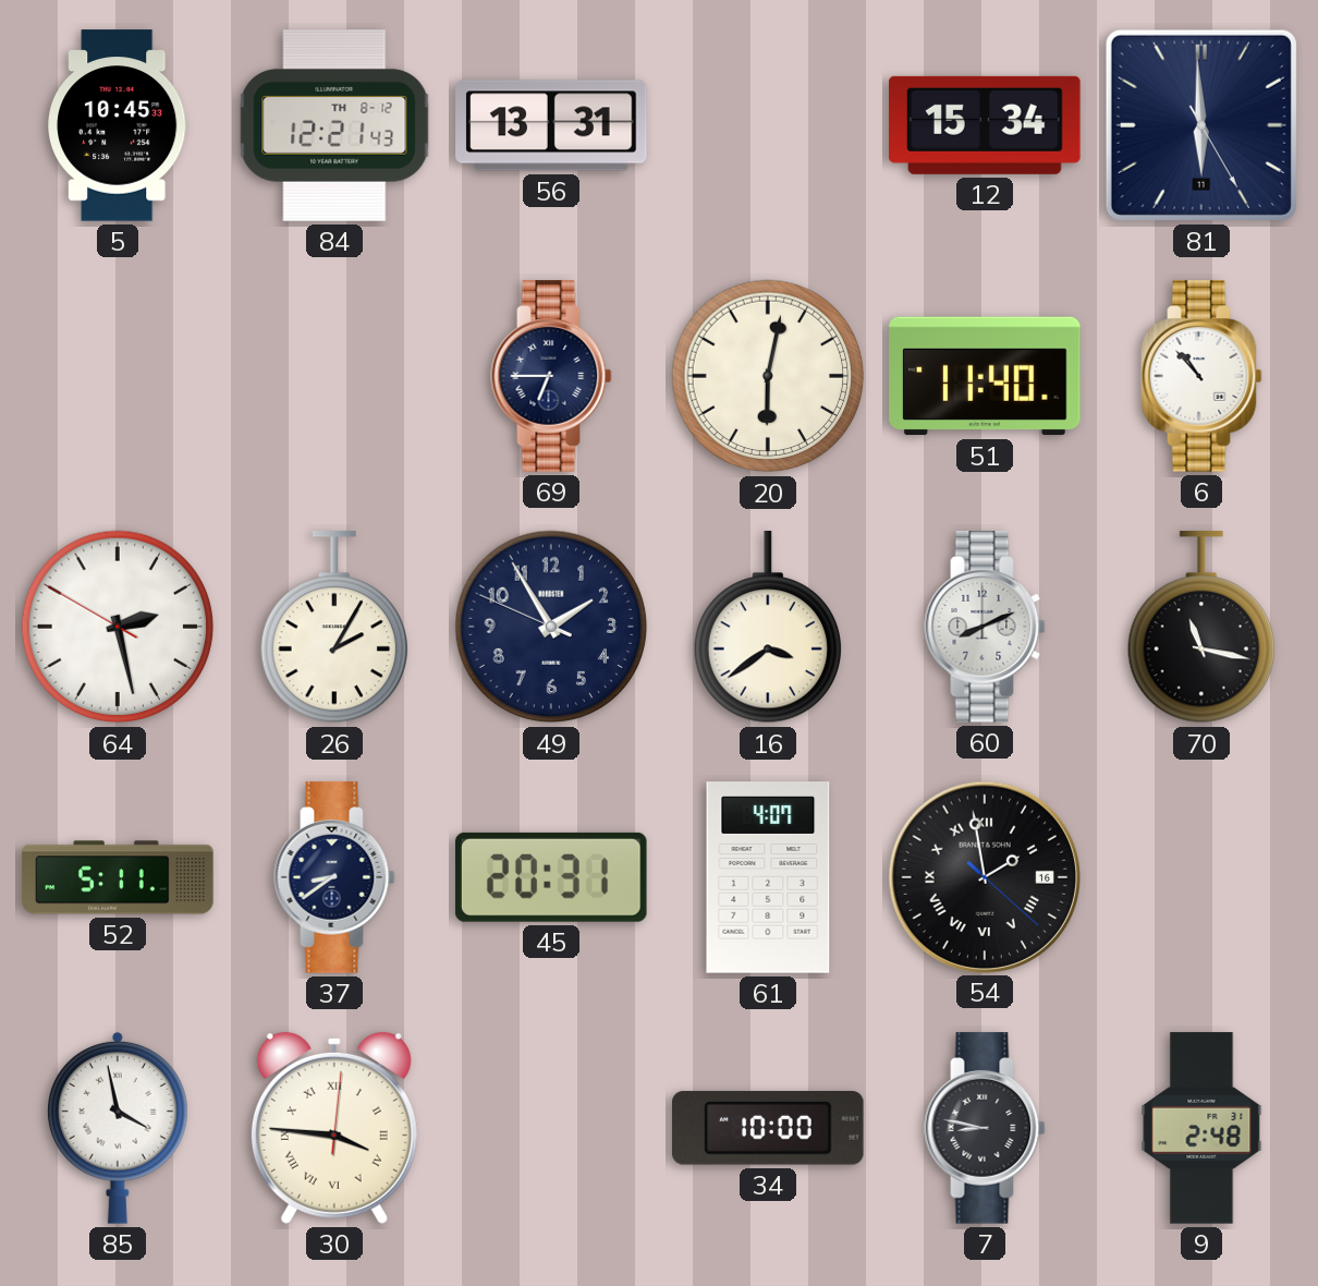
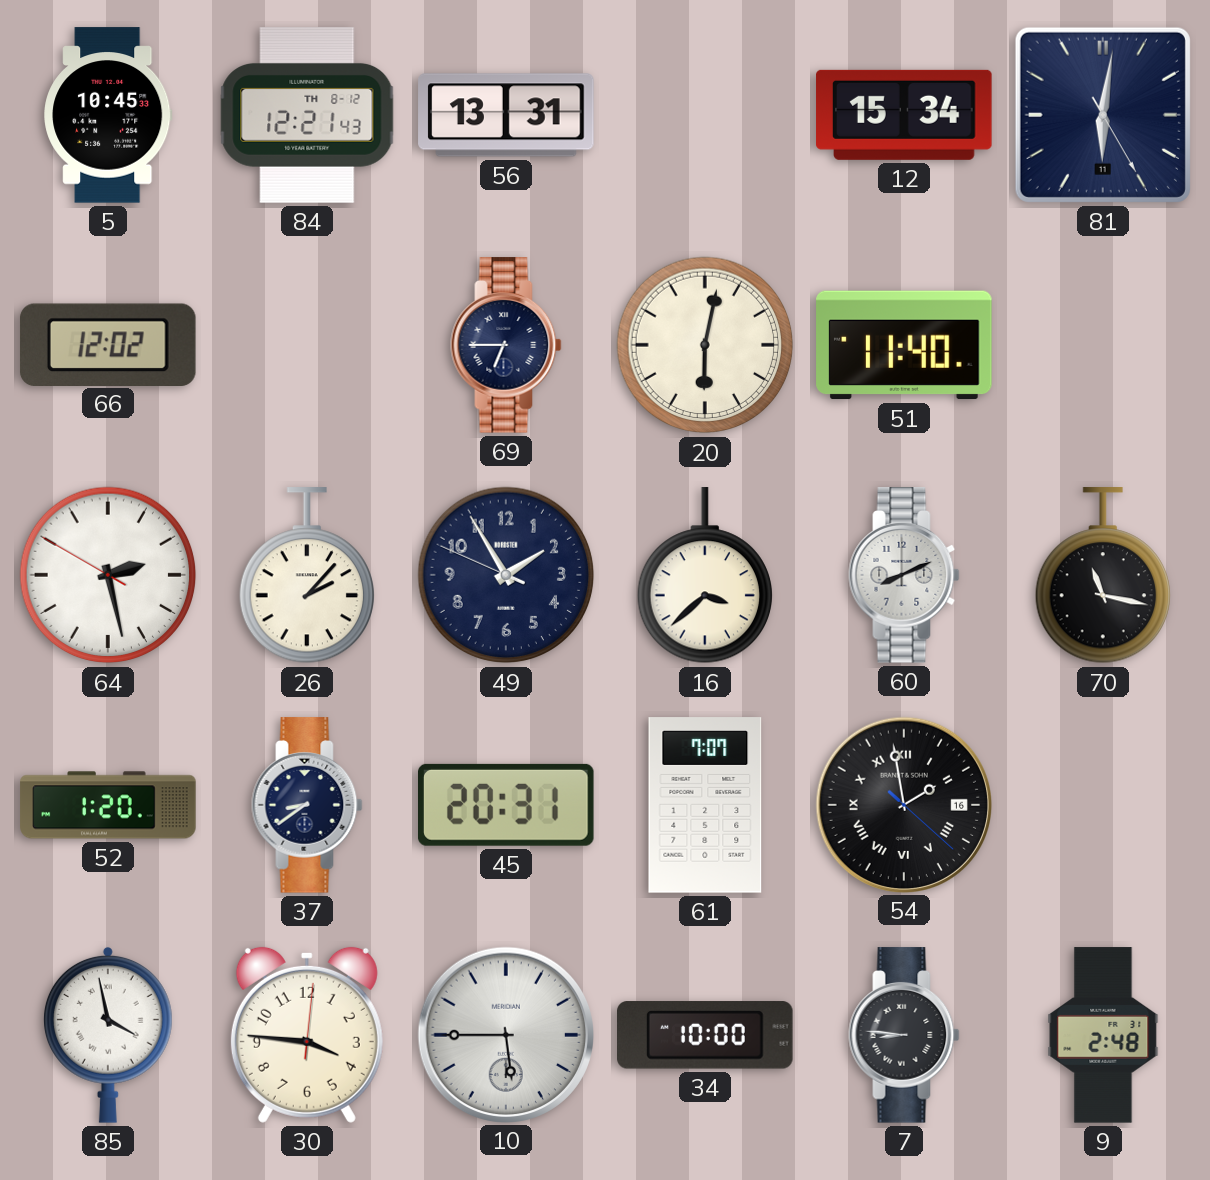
81: 5:59 -> 6:01
66: none -> 12:02
6: 10:53 -> none
26: 2:05 -> 2:07
16: 3:39 -> 3:38
52: 5:11 -> 1:20
61: 4:07 -> 7:07
30 numerals: Roman -> Arabic
10: none -> 5:45
7: 8:47 -> 8:46
